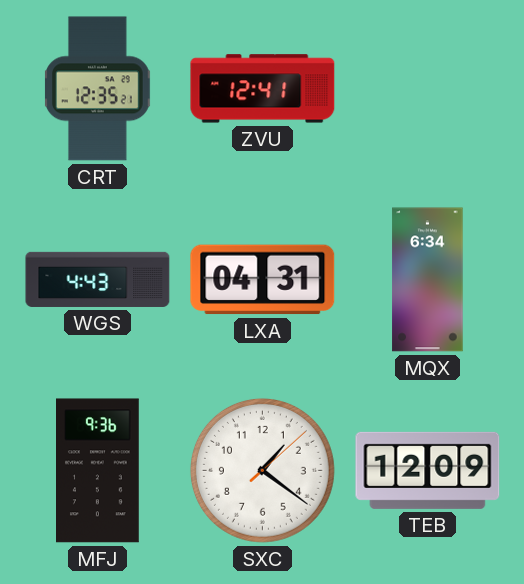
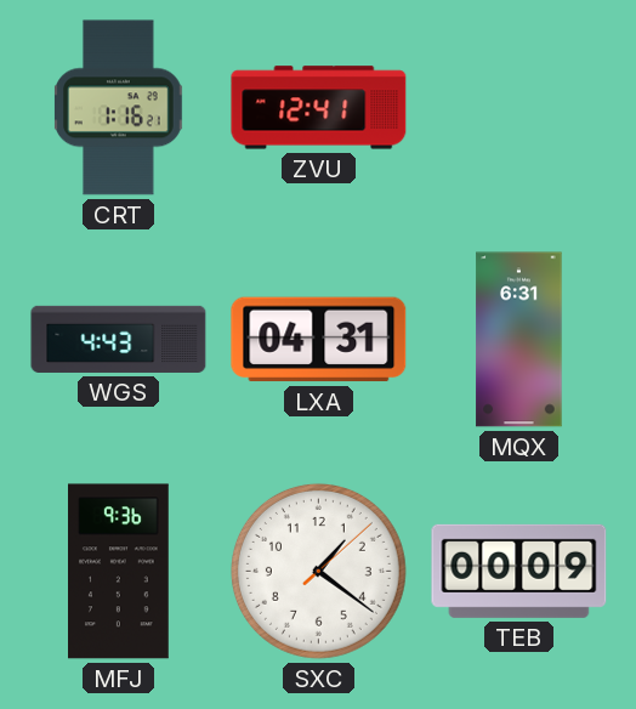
CRT: 12:35 -> 1:16
MQX: 6:34 -> 6:31
TEB: 12:09 -> 00:09
